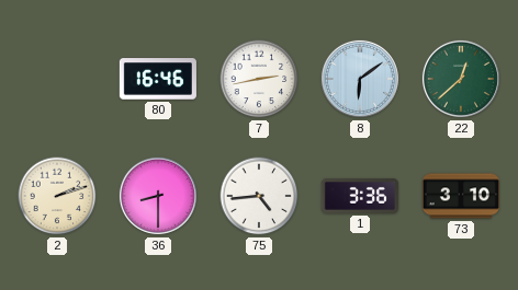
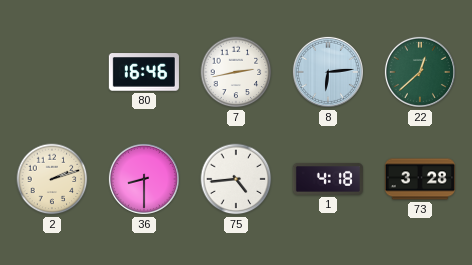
8: 6:09 -> 6:14
1: 3:36 -> 4:18
73: 3:10 -> 3:28
